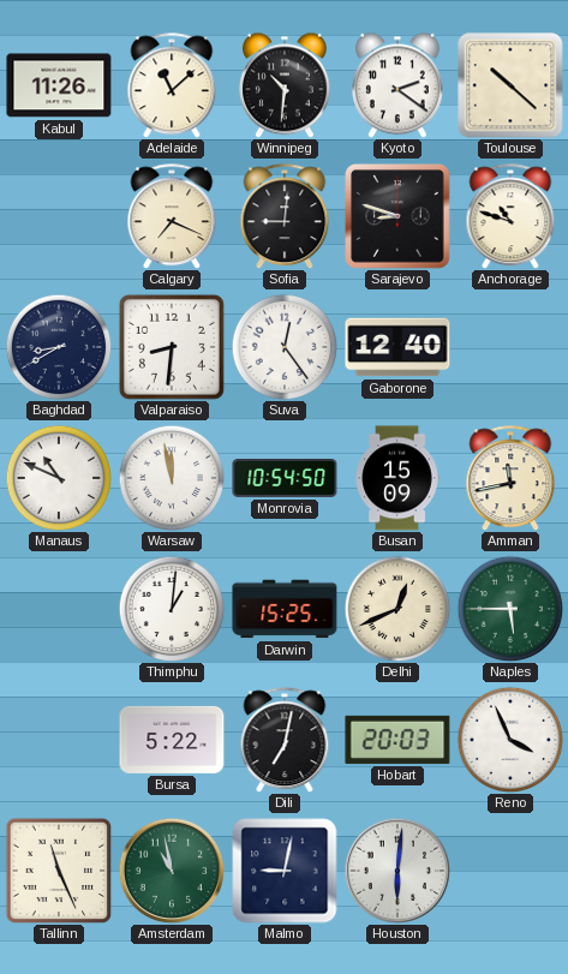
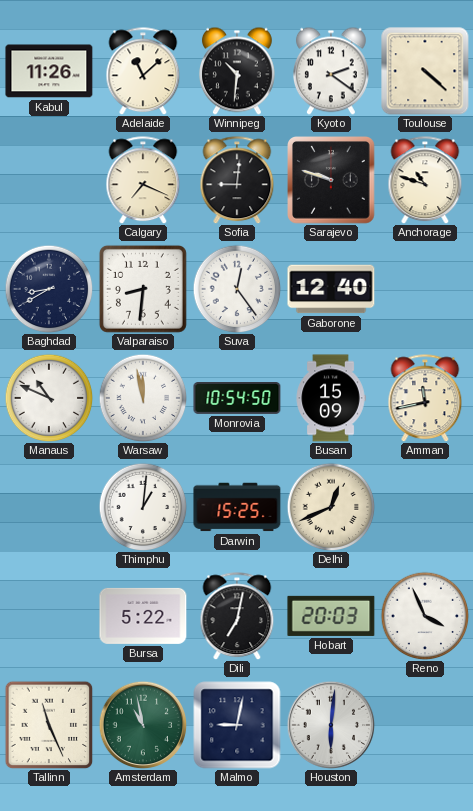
Toulouse: 10:22 -> 4:22
Sarajevo: 8:48 -> 9:48
Naples: 5:45 -> none
